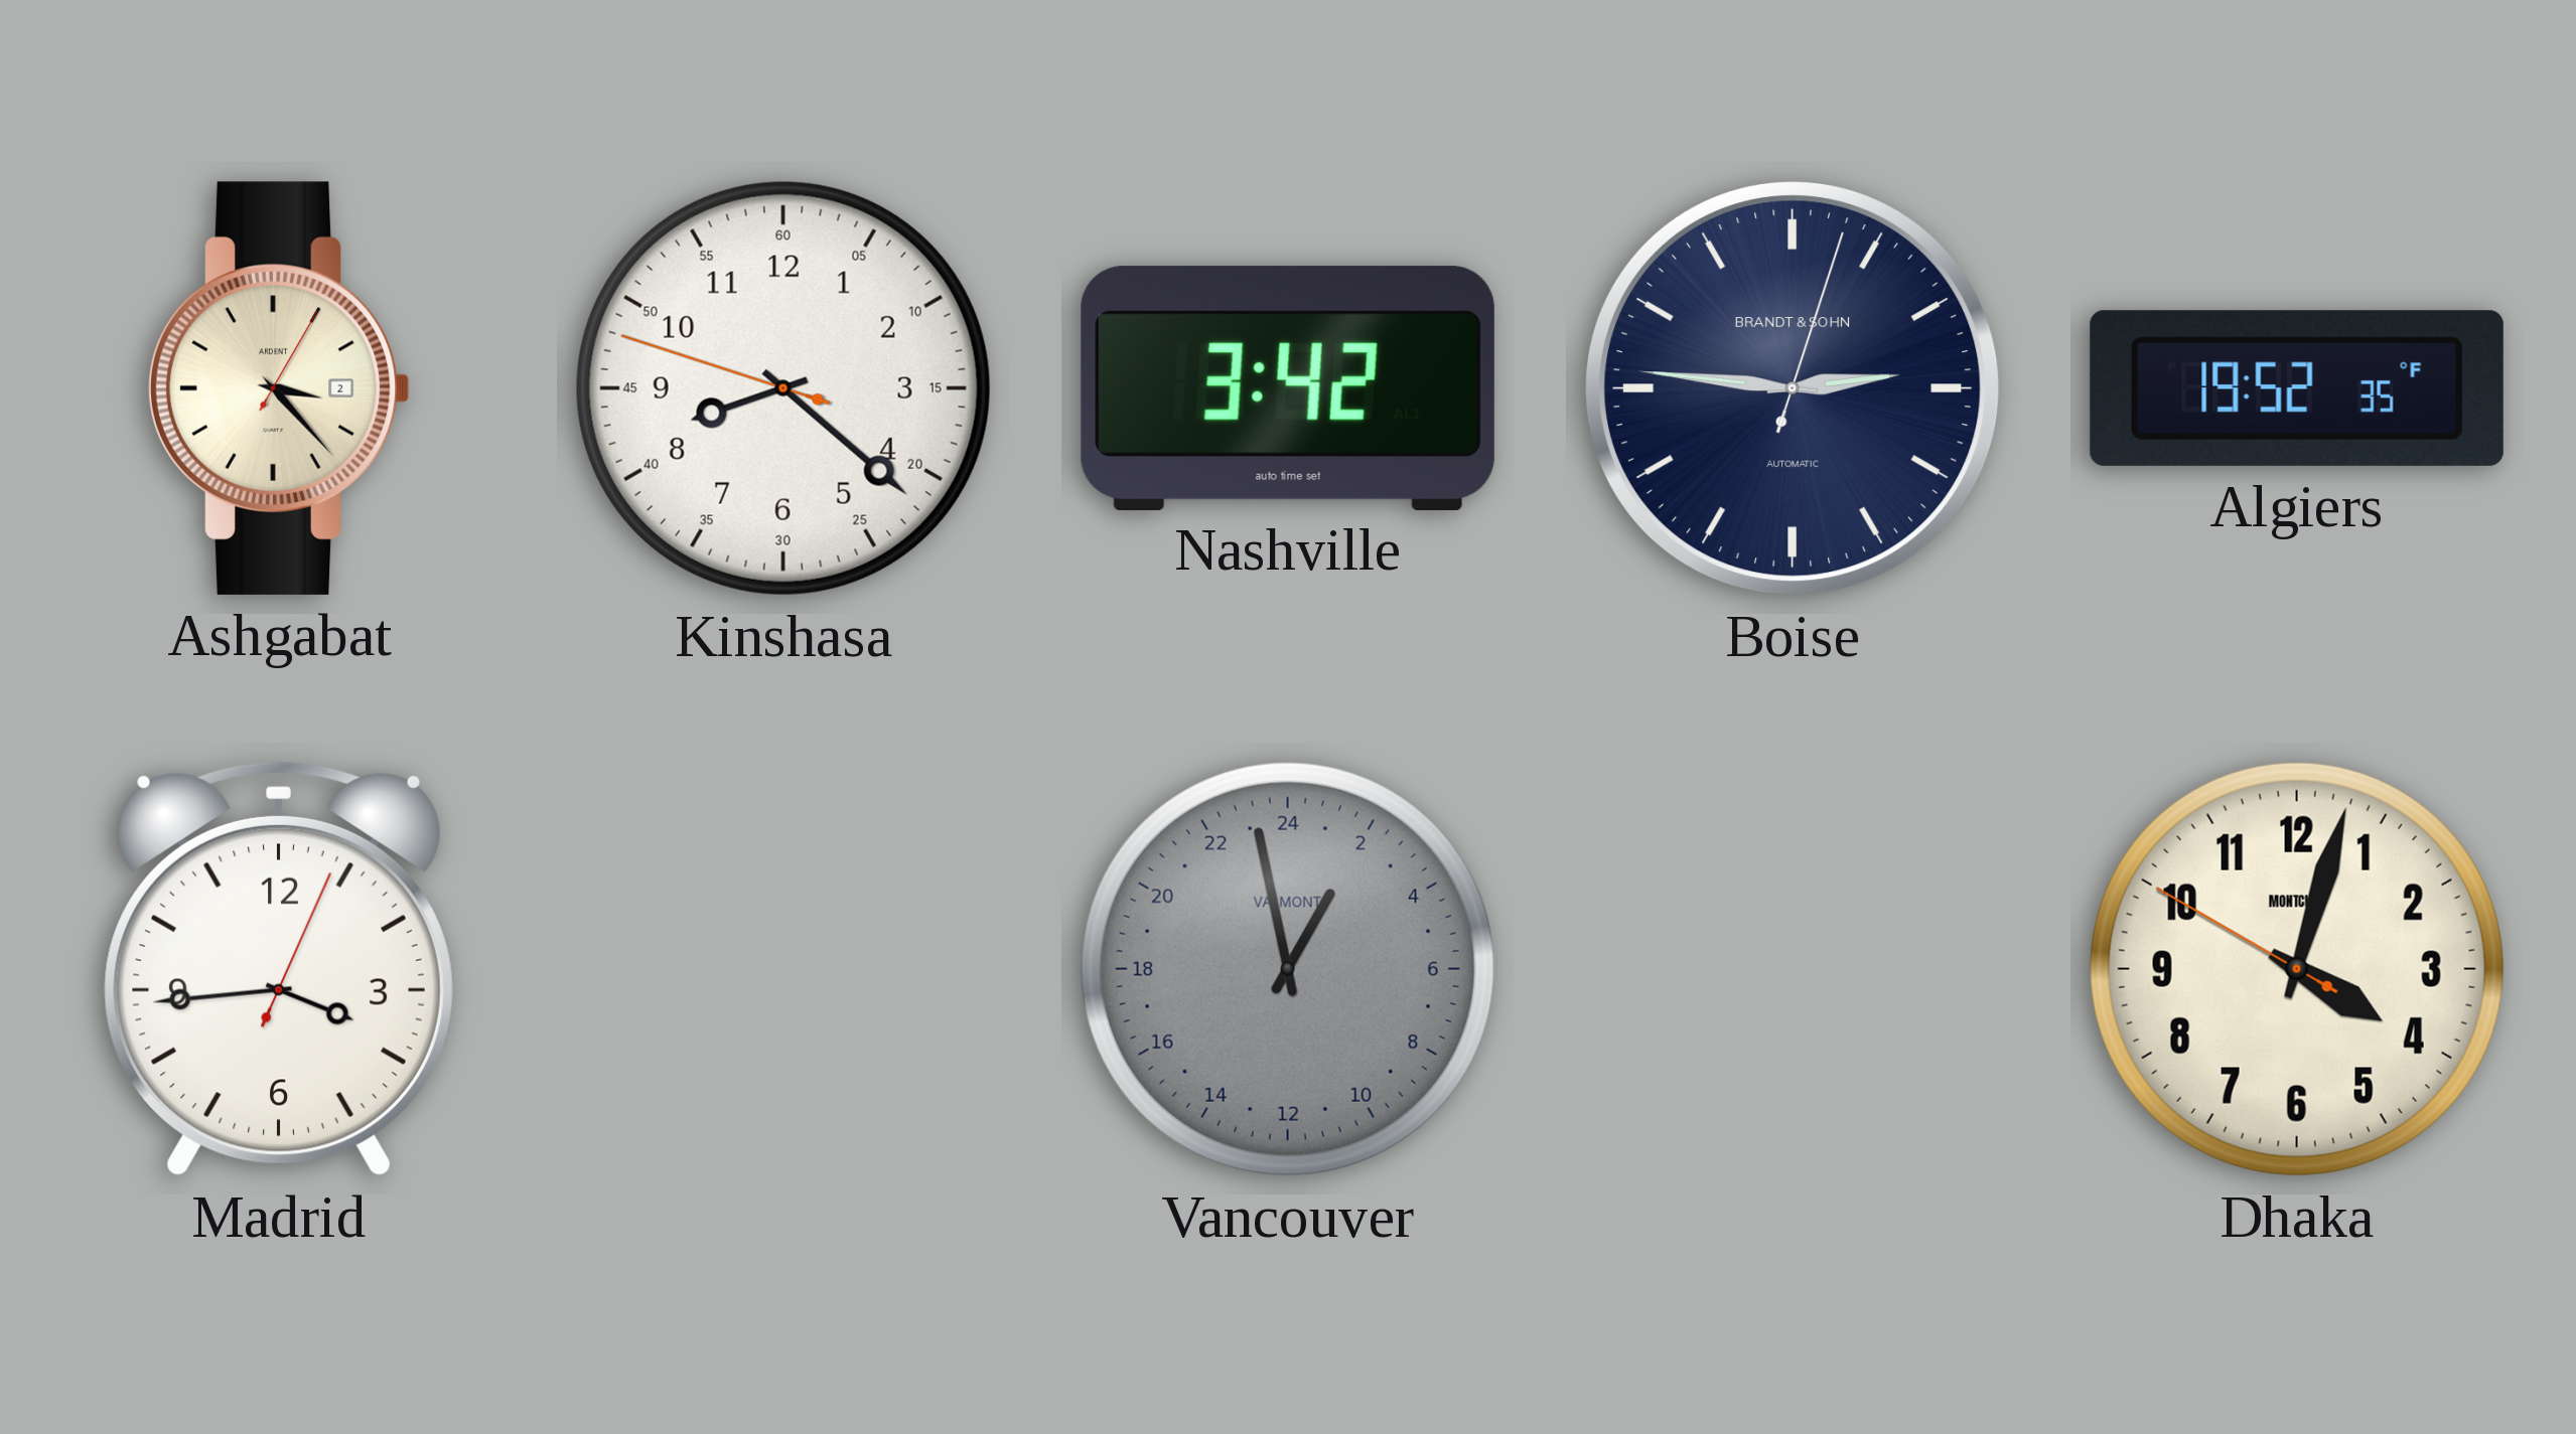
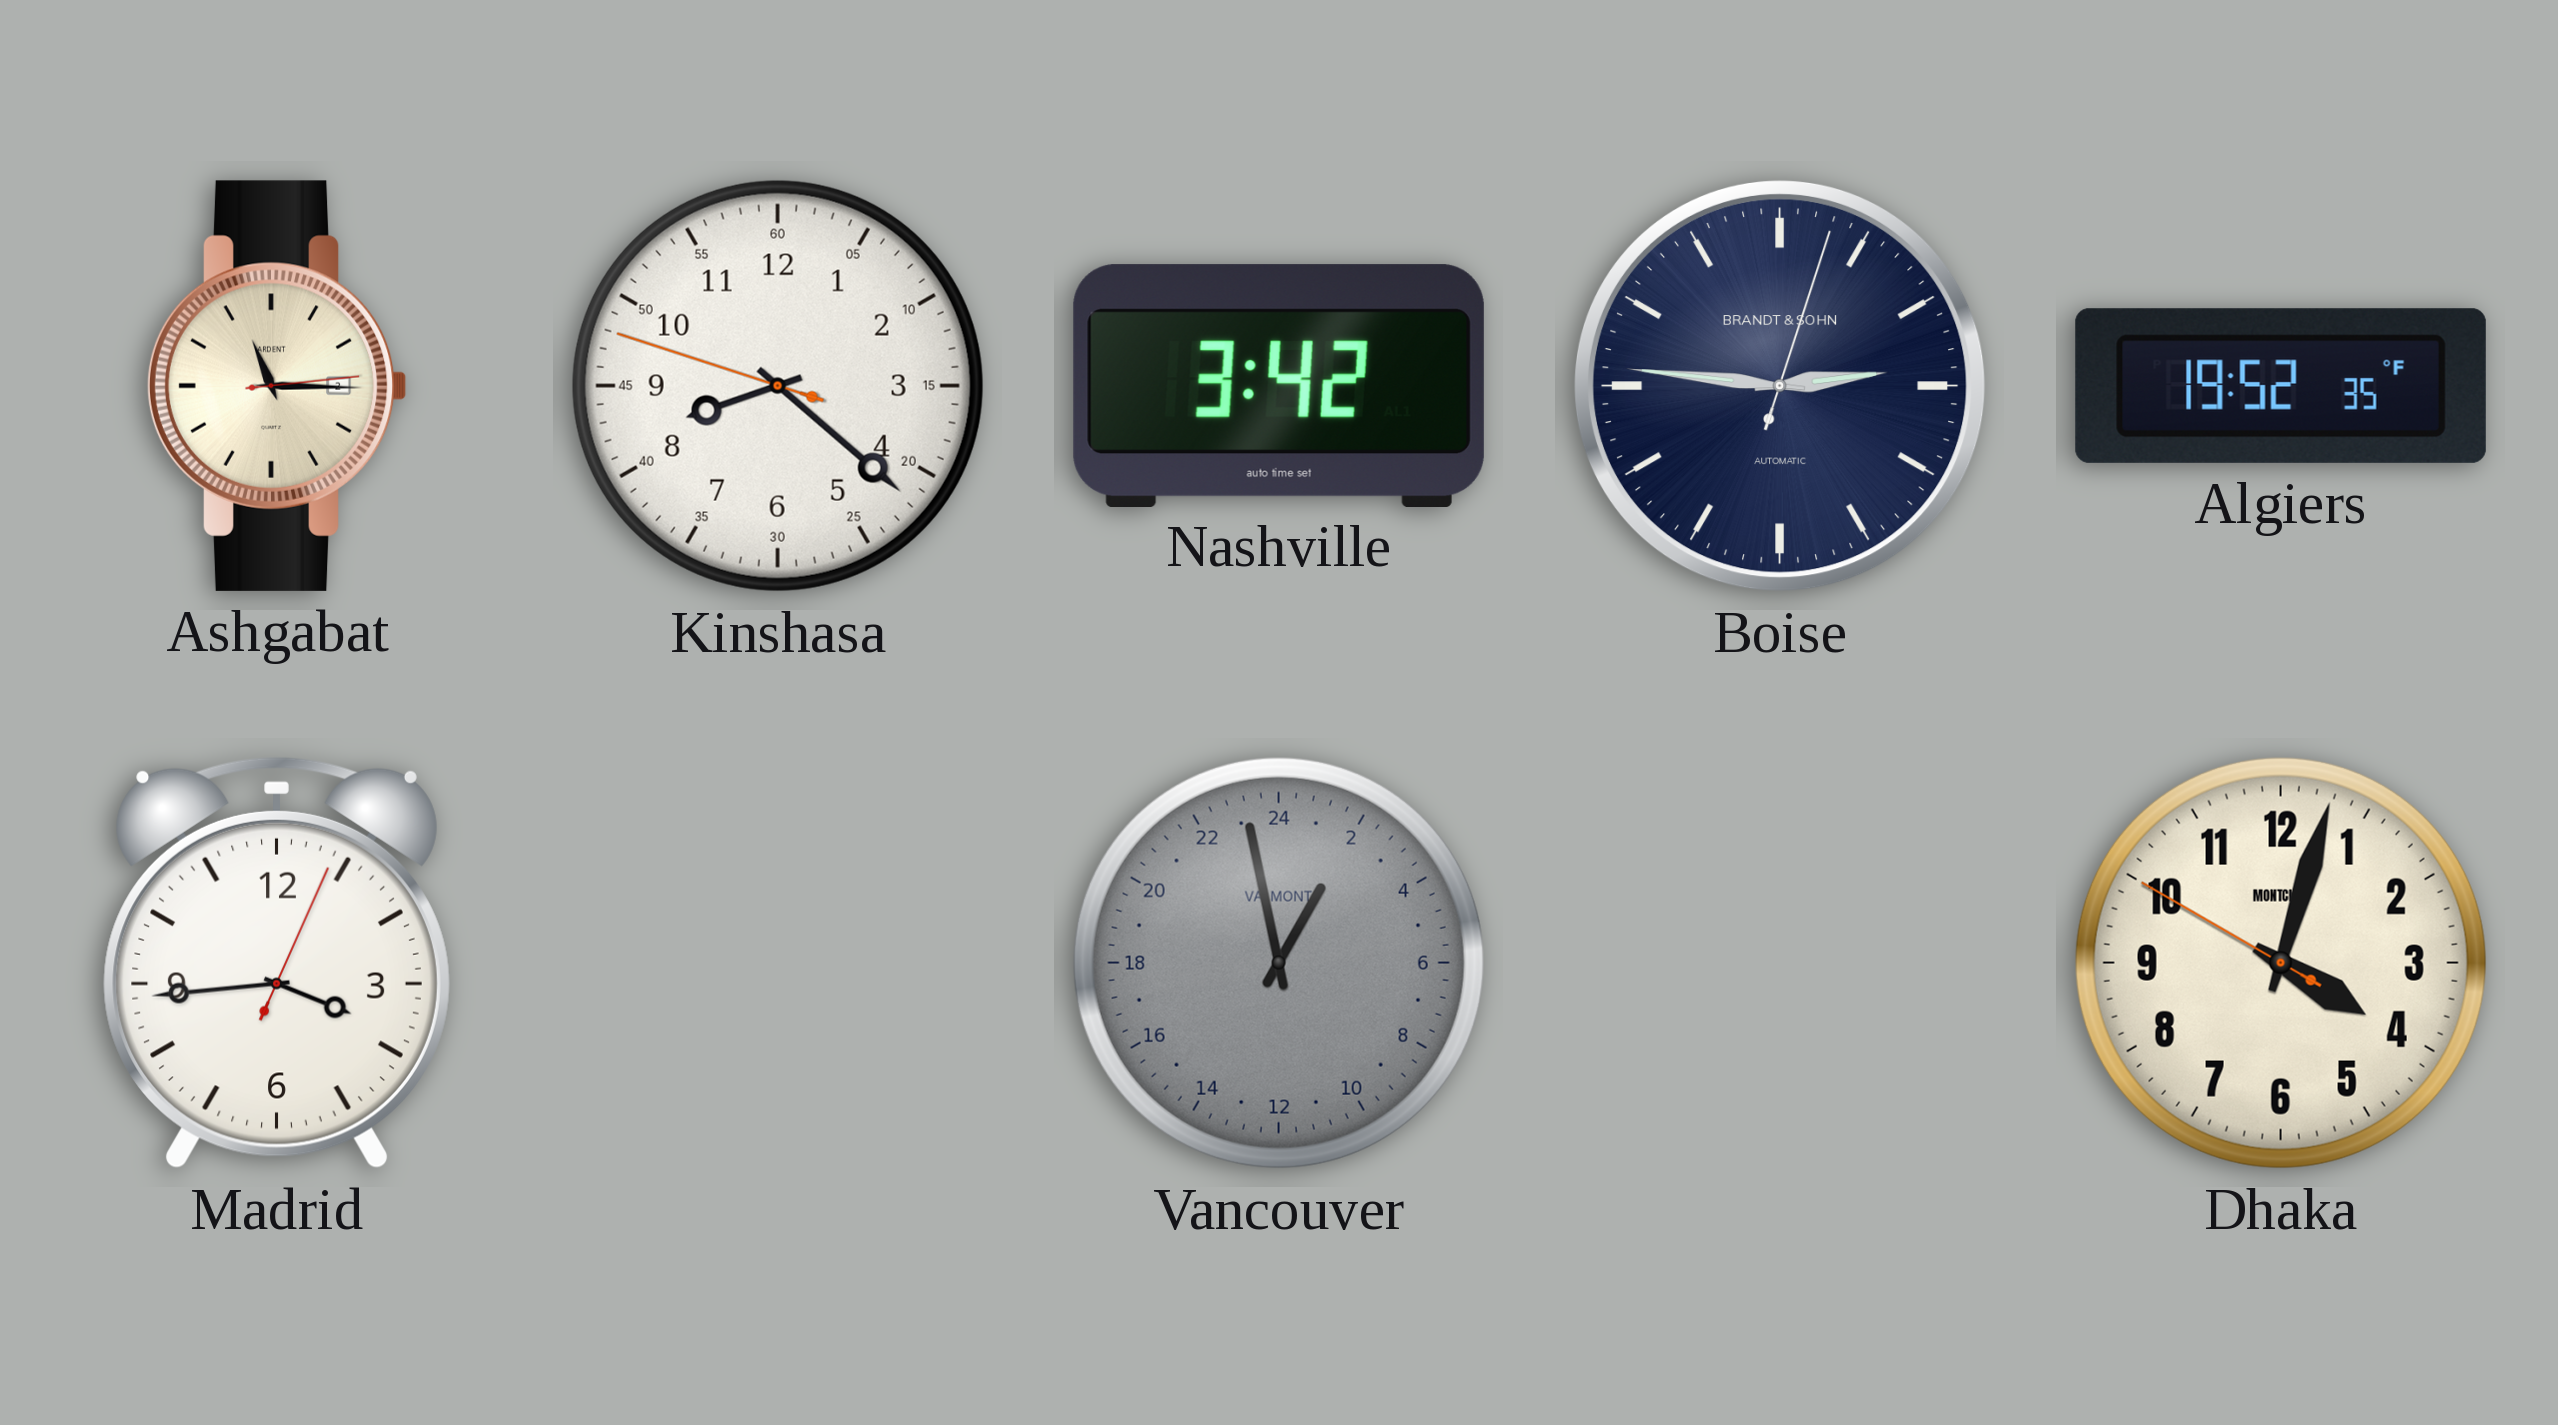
Ashgabat: 3:23 -> 11:15
